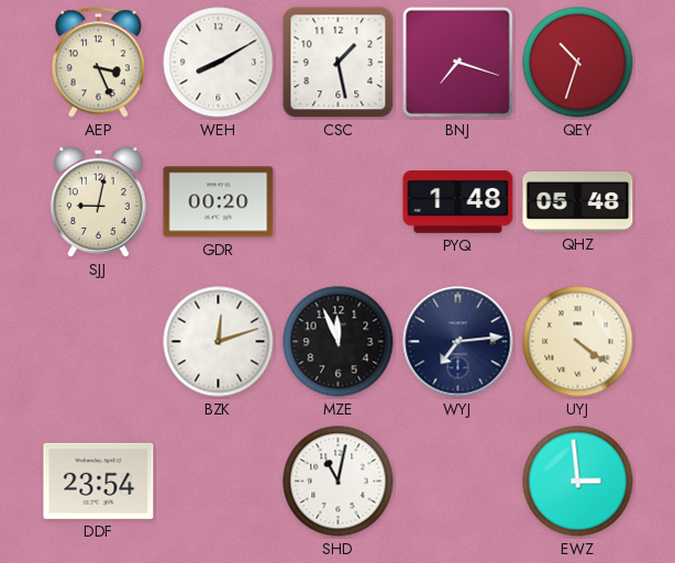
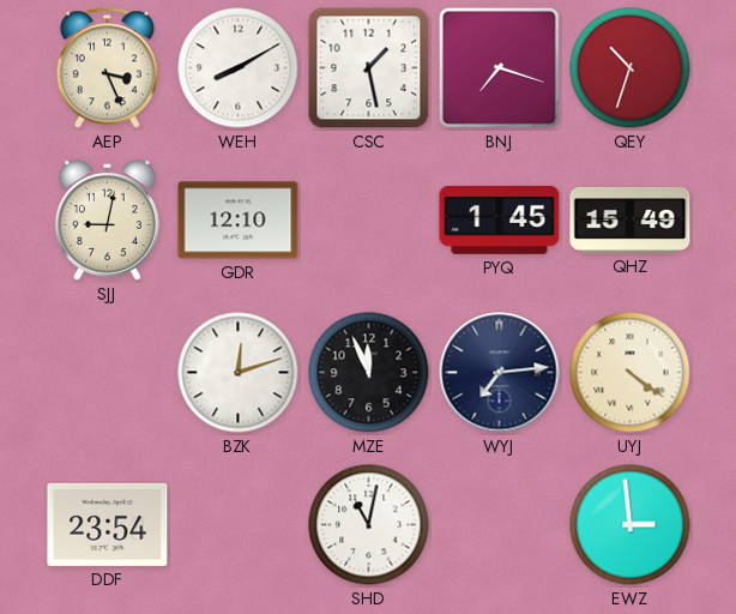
GDR: 00:20 -> 12:10
PYQ: 1:48 -> 1:45
QHZ: 05:48 -> 15:49
